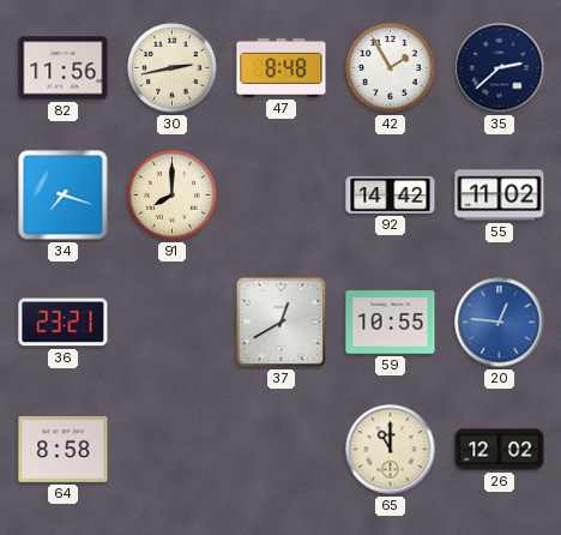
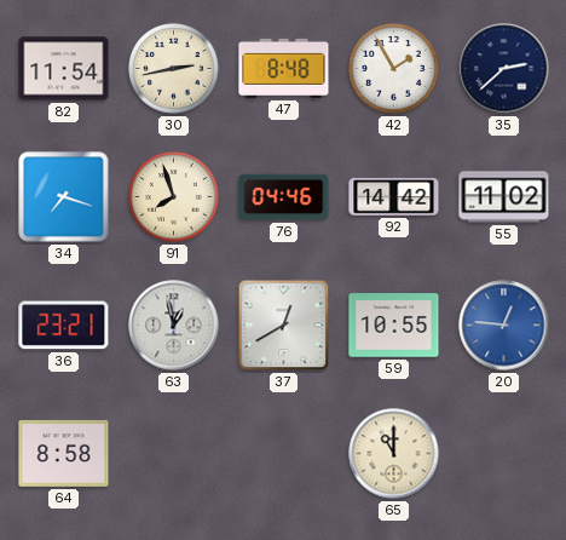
82: 11:56 -> 11:54
91: 8:00 -> 7:57
76: none -> 04:46
63: none -> 12:58
26: 12:02 -> none
